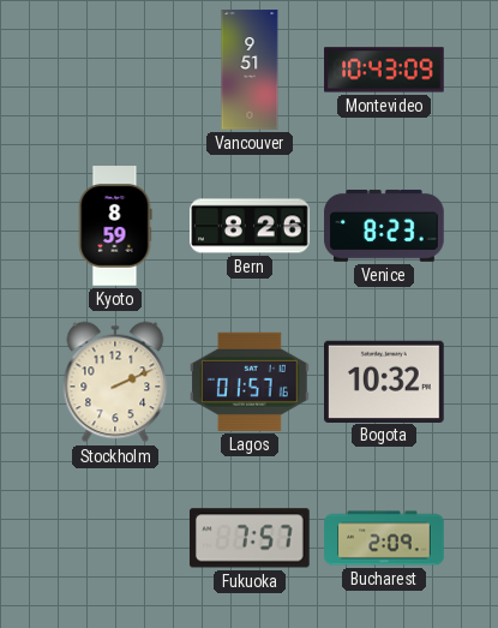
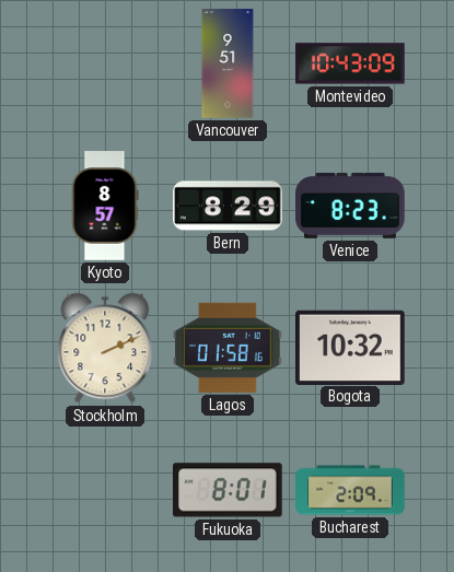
Kyoto: 8:59 -> 8:57
Bern: 8:26 -> 8:29
Lagos: 01:57 -> 01:58
Fukuoka: 7:57 -> 8:01
